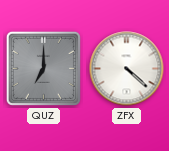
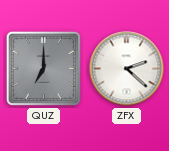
ZFX: 4:22 -> 2:22
